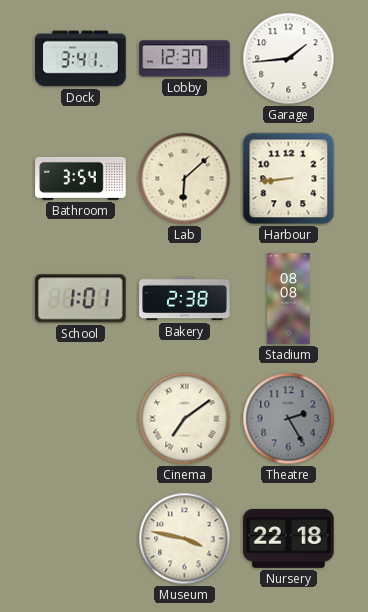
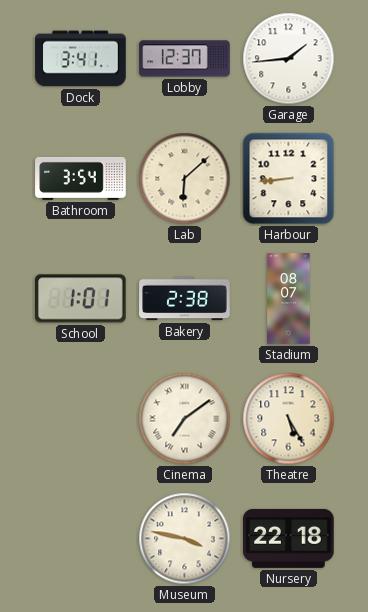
Stadium: 08:08 -> 08:07
Theatre: 2:25 -> 5:25
Theatre dial: grey -> cream
